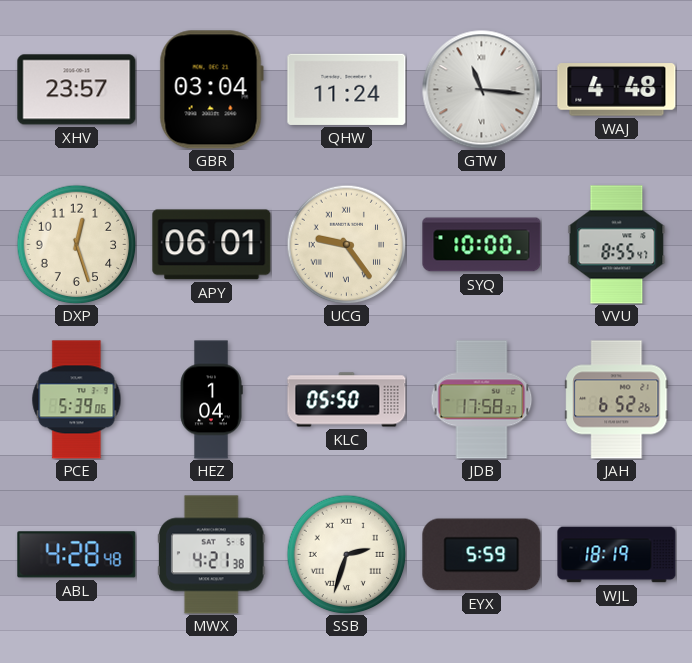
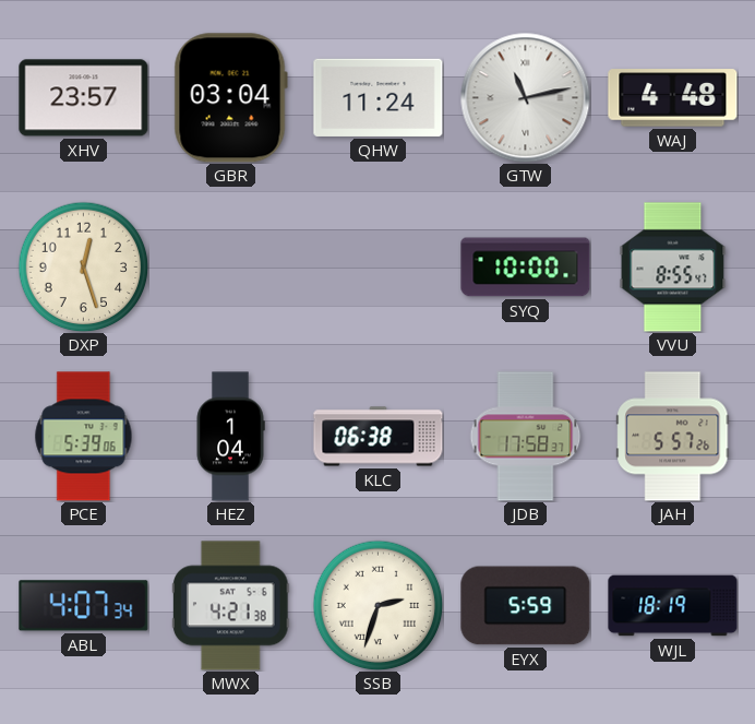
GTW: 11:16 -> 11:13
APY: 06:01 -> none
UCG: 9:24 -> none
KLC: 05:50 -> 06:38
JAH: 6:52 -> 5:57
ABL: 4:28 -> 4:07
